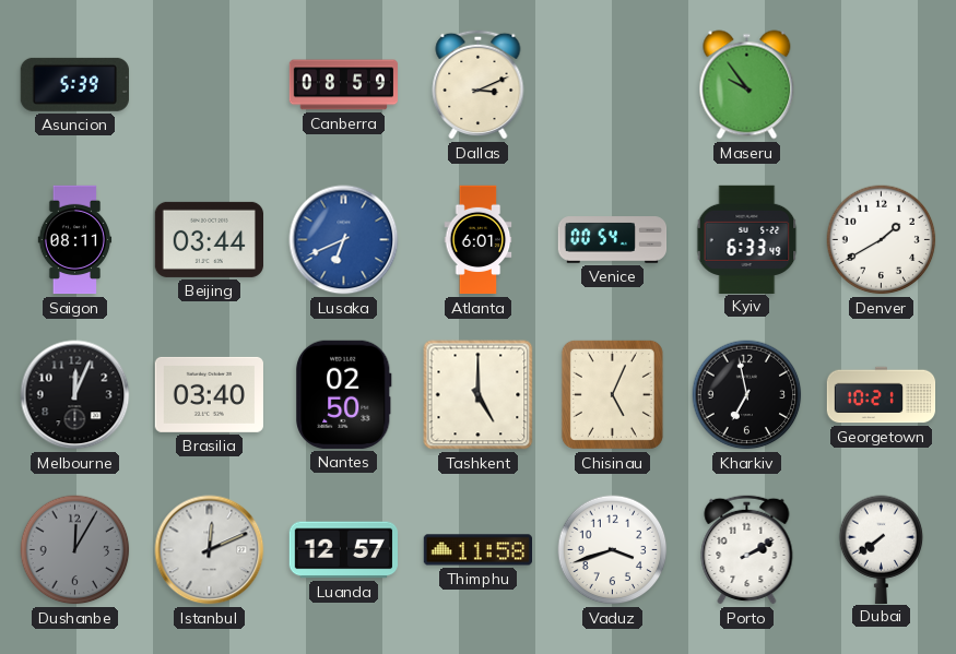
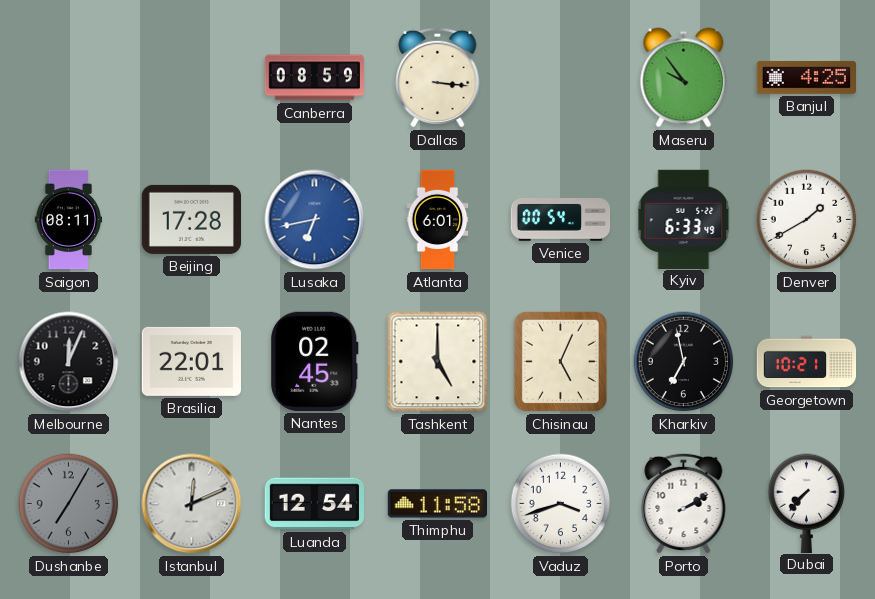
Asuncion: 5:39 -> none
Dallas: 3:11 -> 3:16
Banjul: none -> 4:25
Beijing: 03:44 -> 17:28
Lusaka: 6:41 -> 6:43
Brasilia: 03:40 -> 22:01
Nantes: 02:50 -> 02:45
Dushanbe: 12:05 -> 7:05
Luanda: 12:57 -> 12:54
Dubai: 7:39 -> 7:37
